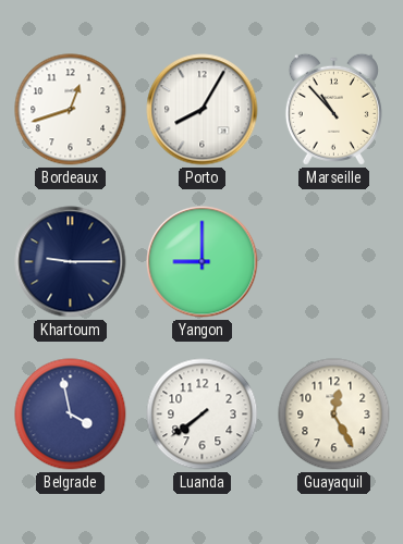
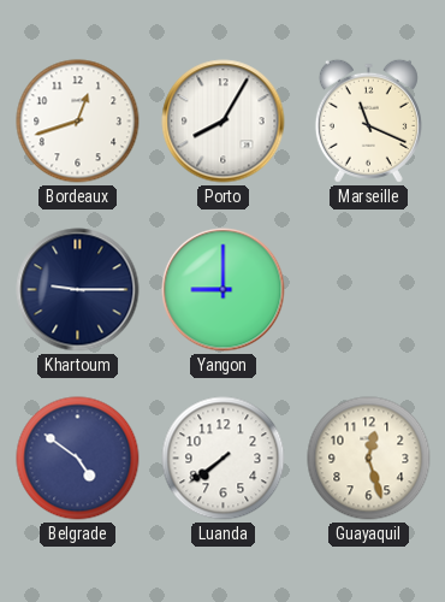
Marseille: 10:53 -> 11:19
Belgrade: 3:58 -> 4:51
Guayaquil: 12:25 -> 12:27
